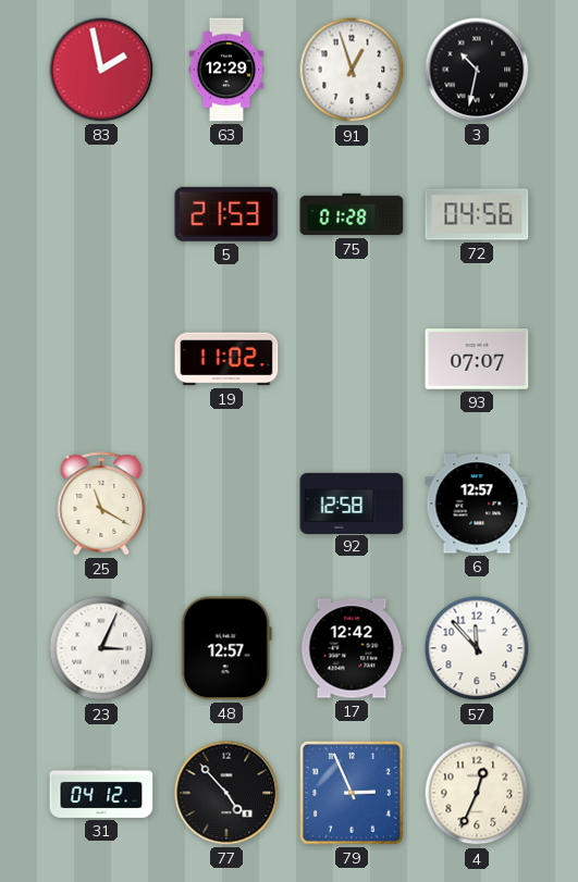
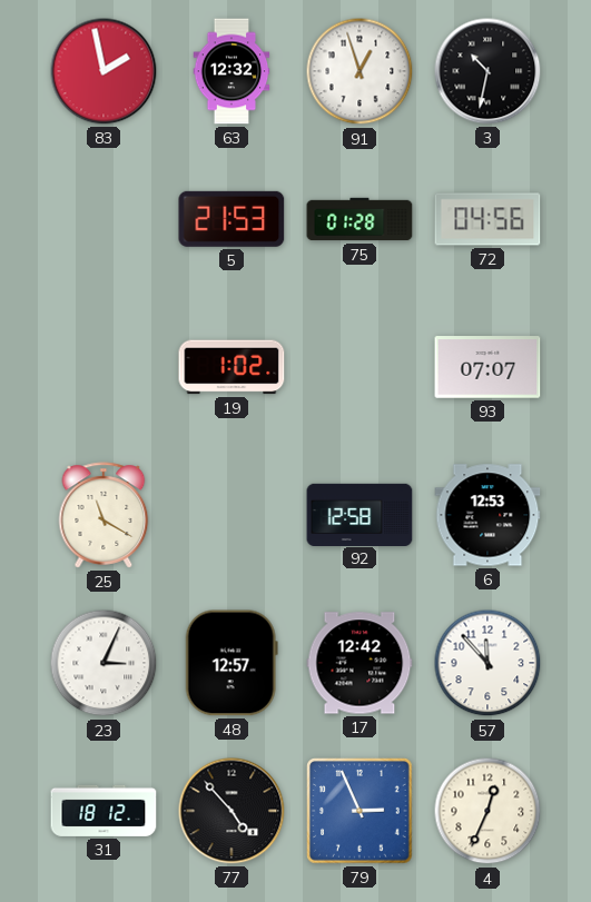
63: 12:29 -> 12:32
19: 11:02 -> 1:02
6: 12:57 -> 12:53
31: 04:12 -> 18:12
